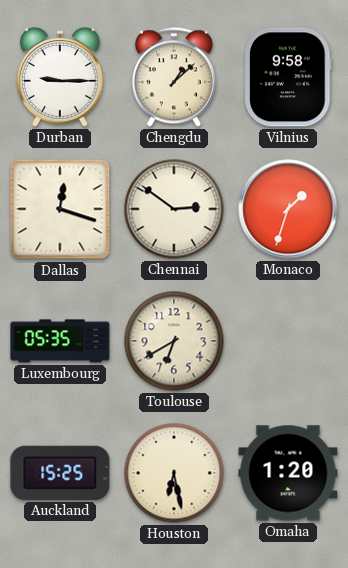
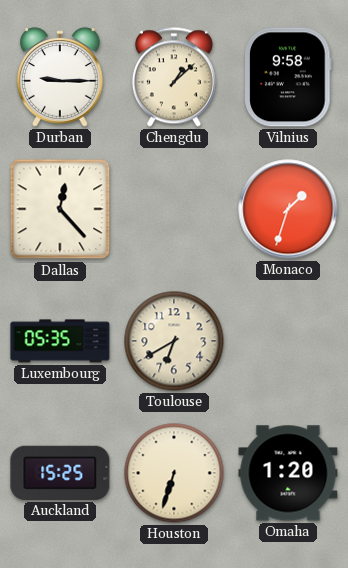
Dallas: 12:18 -> 12:23
Chennai: 2:51 -> none
Houston: 6:28 -> 6:33
